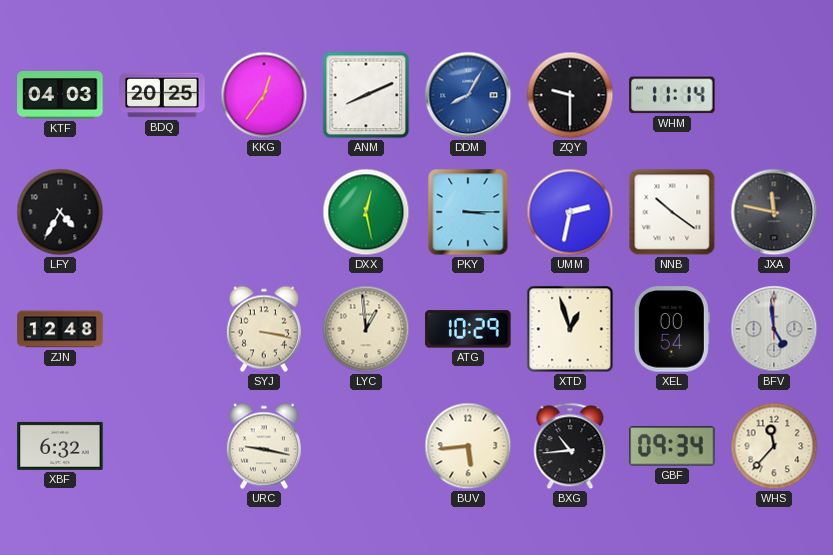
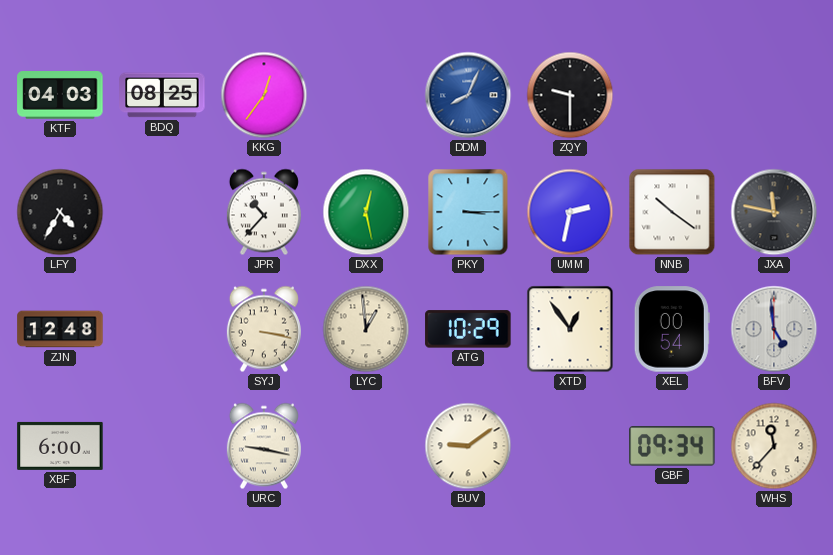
BDQ: 20:25 -> 08:25
ANM: 8:11 -> none
DDM: 8:05 -> 8:04
WHM: 11:14 -> none
JPR: none -> 10:37
XTD: 12:57 -> 12:54
XBF: 6:32 -> 6:00
BUV: 5:44 -> 9:09
BXG: 10:44 -> none
